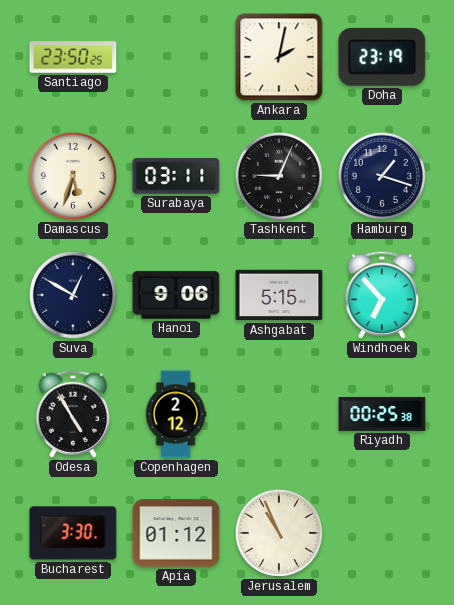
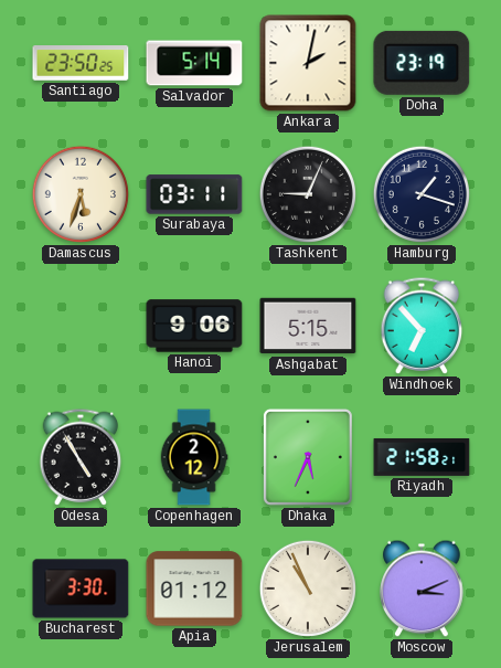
Salvador: none -> 5:14
Suva: 12:50 -> none
Dhaka: none -> 5:34
Riyadh: 00:25 -> 21:58
Moscow: none -> 3:11
